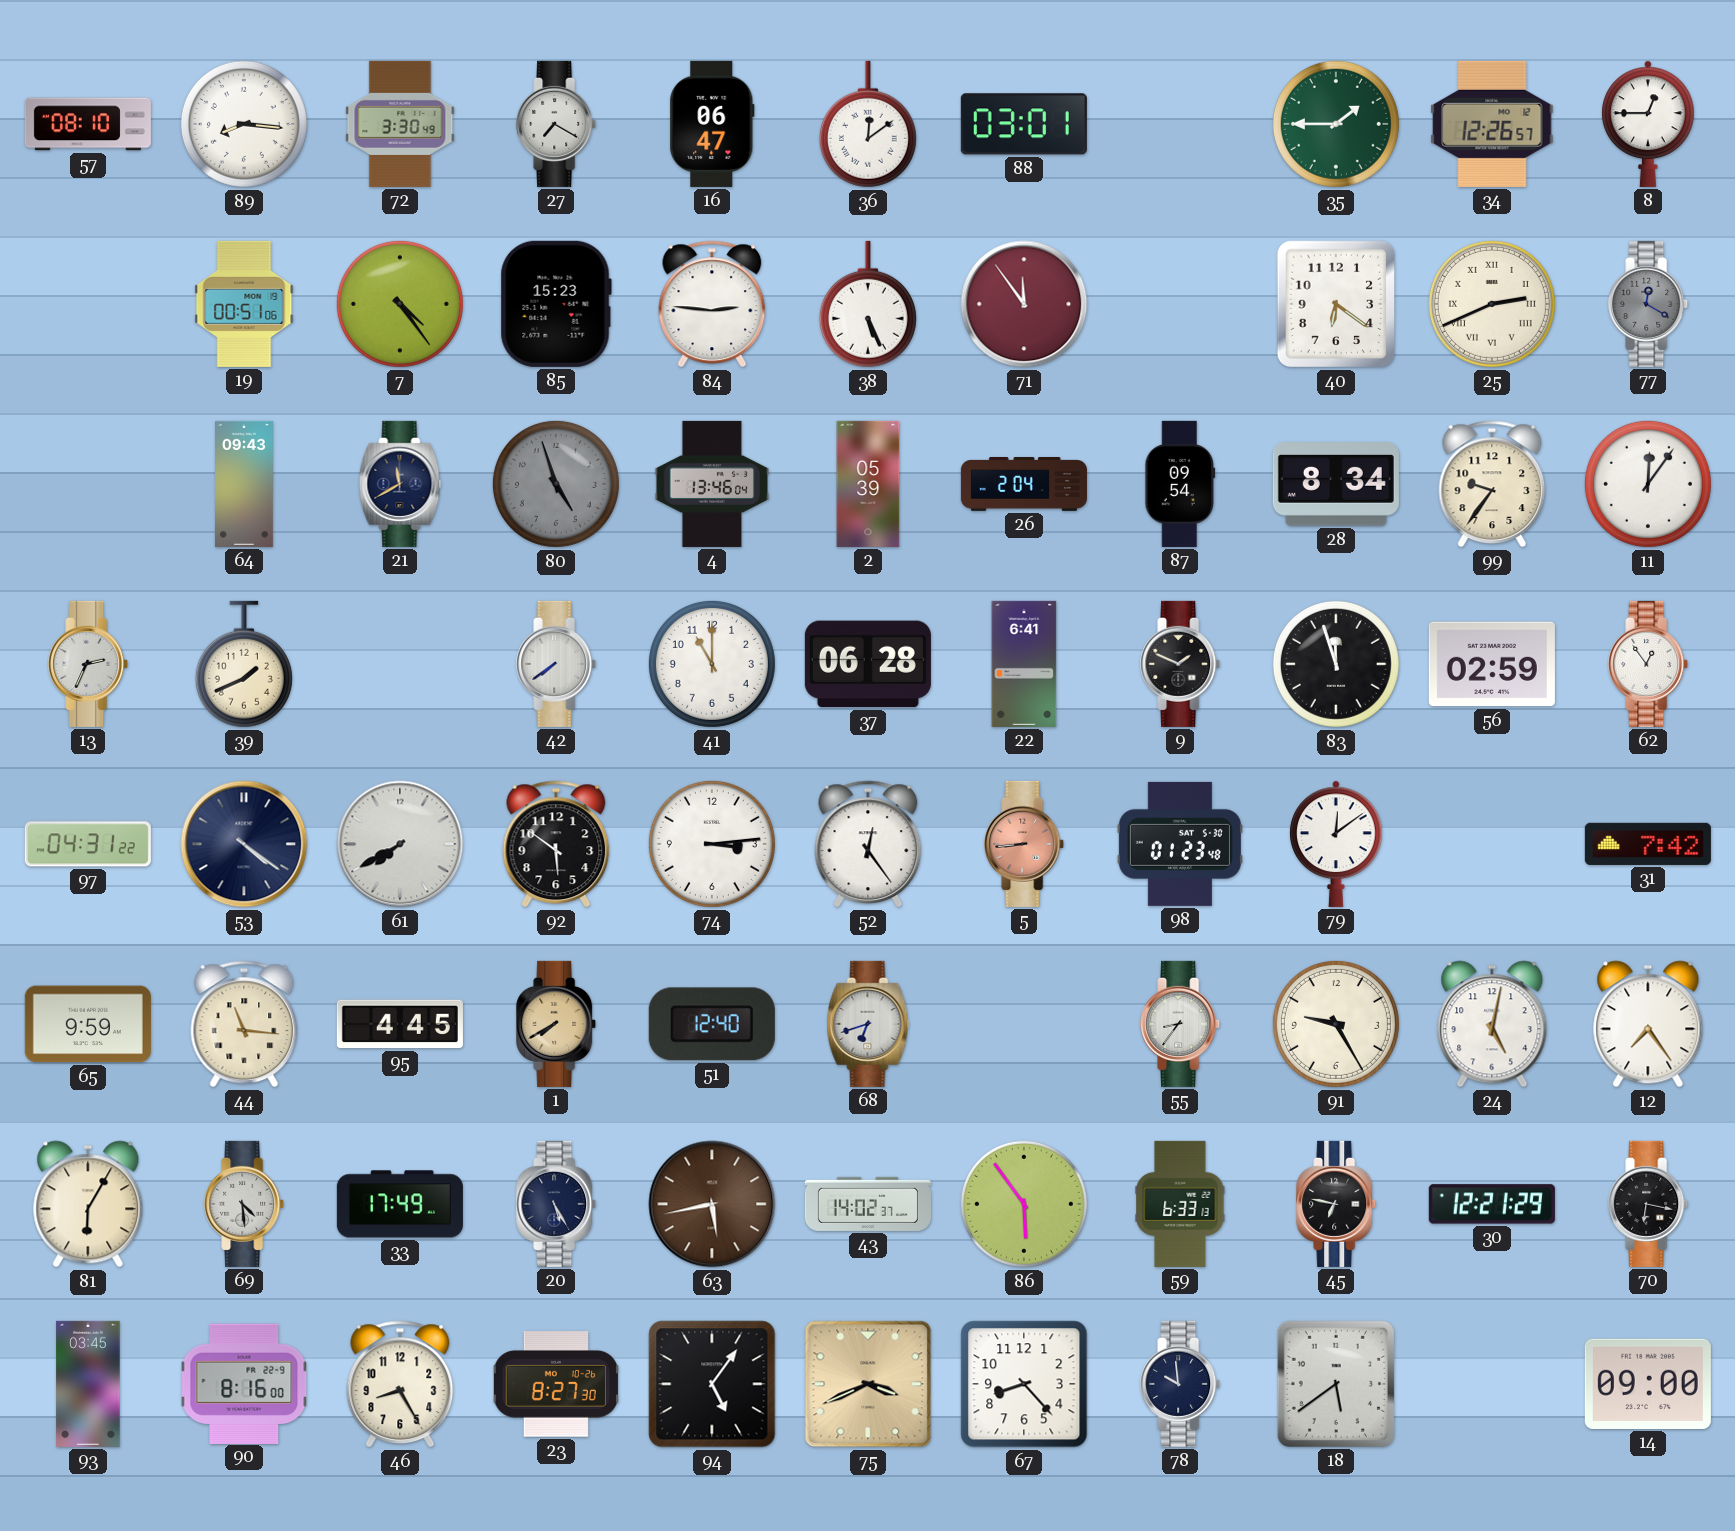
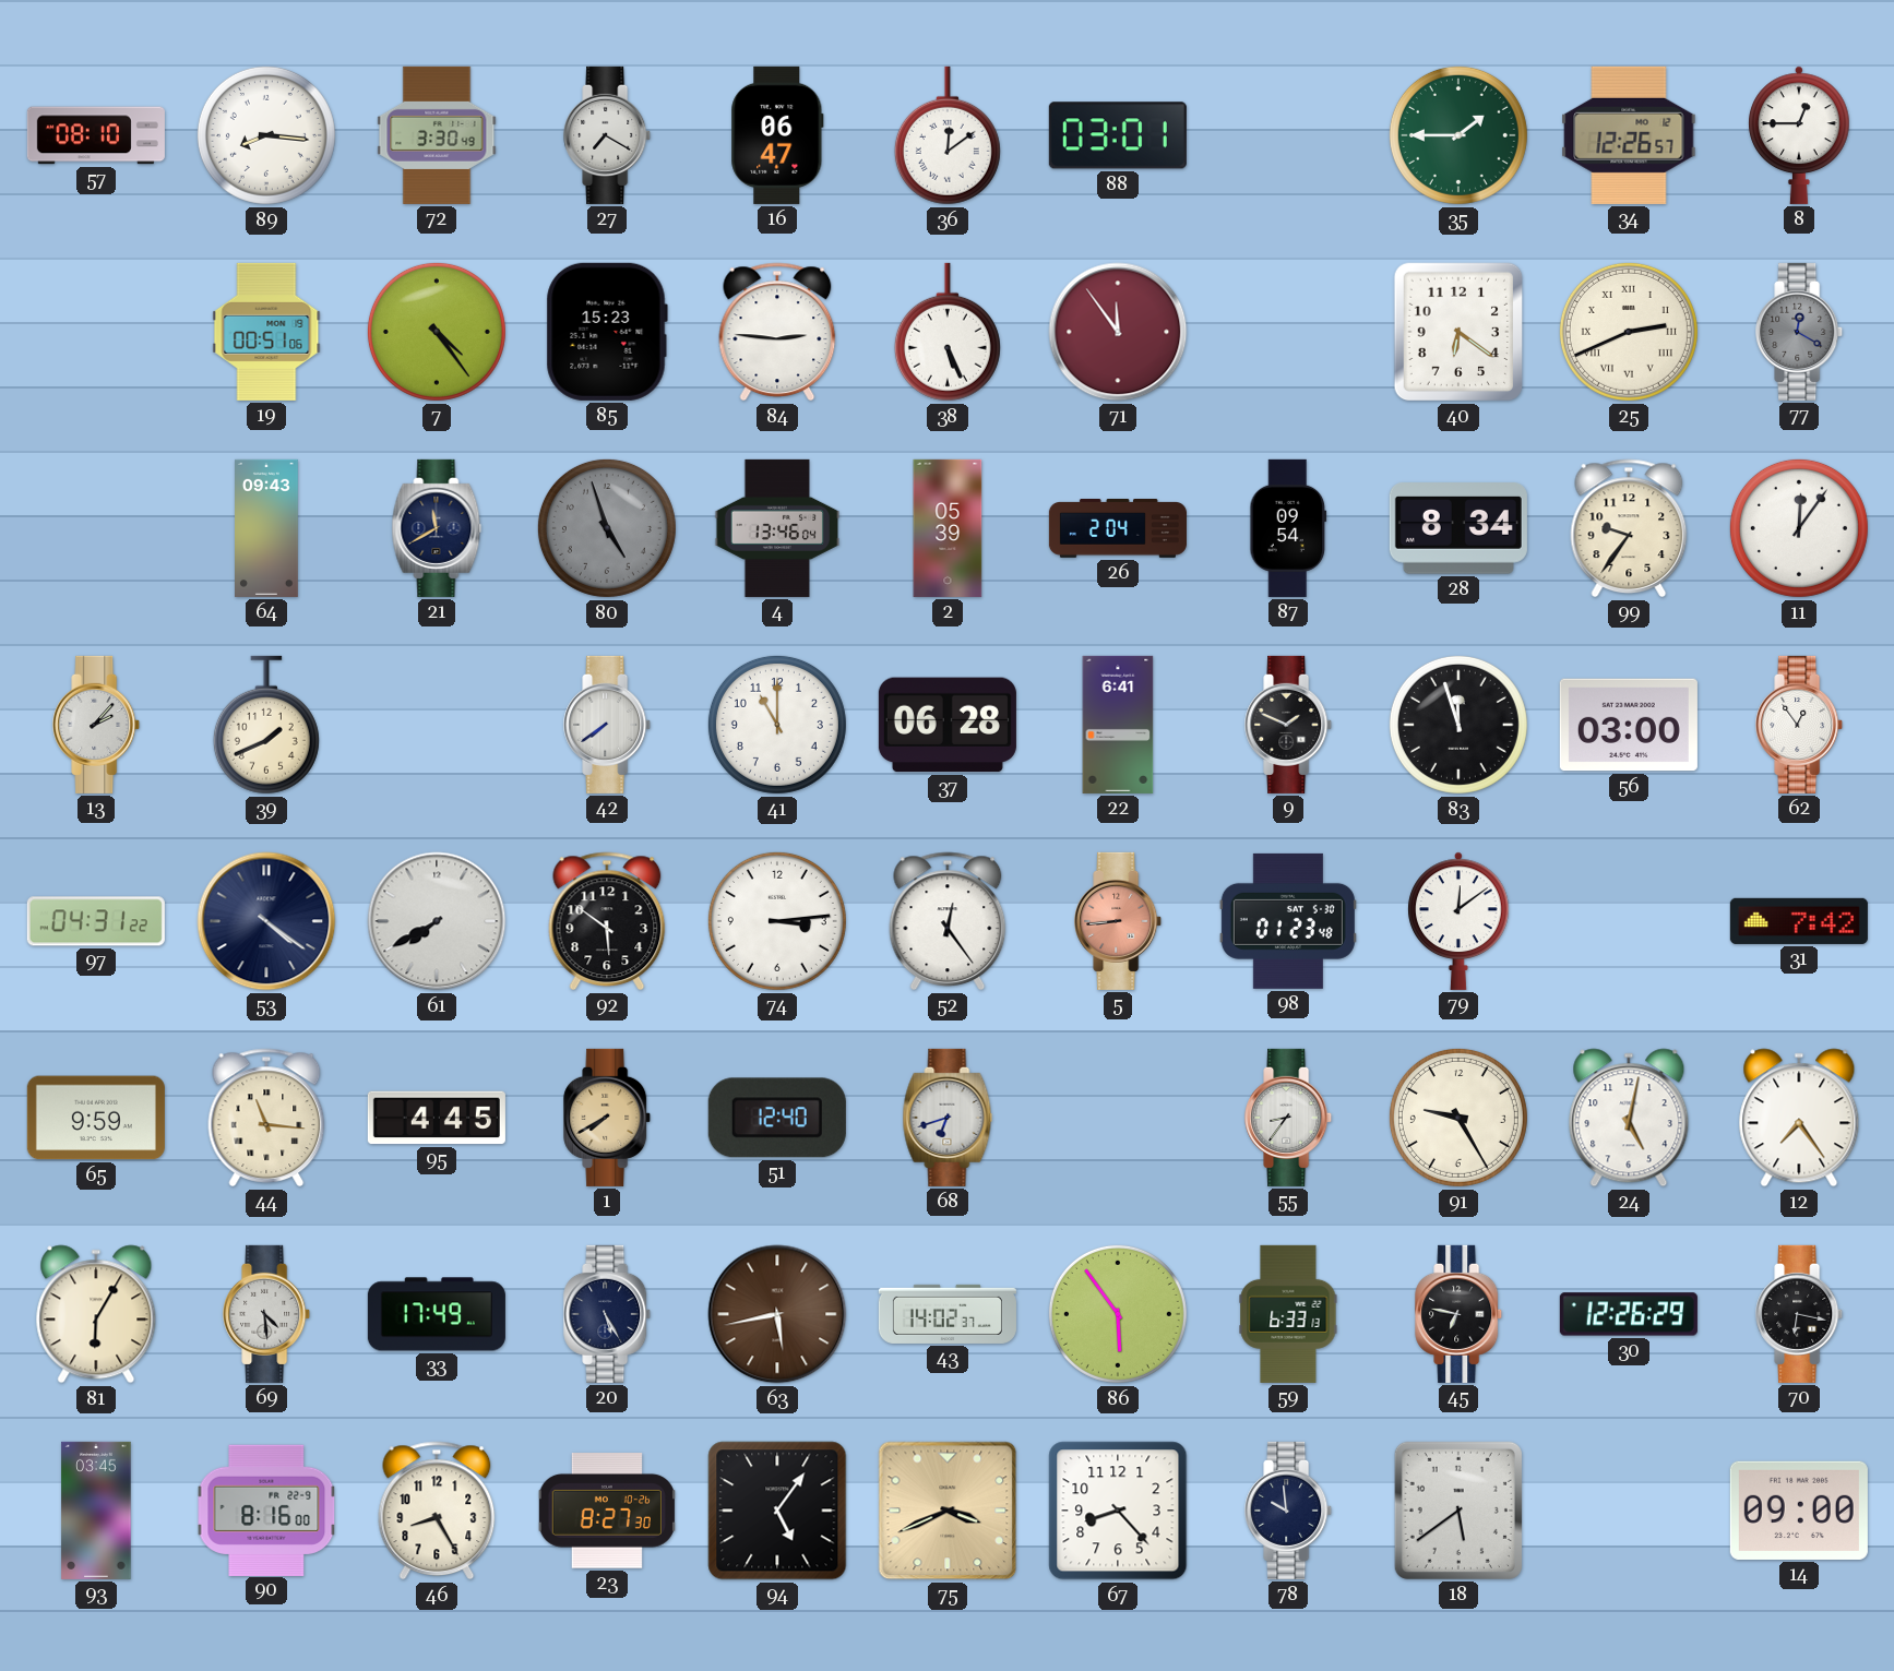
13: 2:34 -> 2:07
56: 02:59 -> 03:00
30: 12:21 -> 12:26
